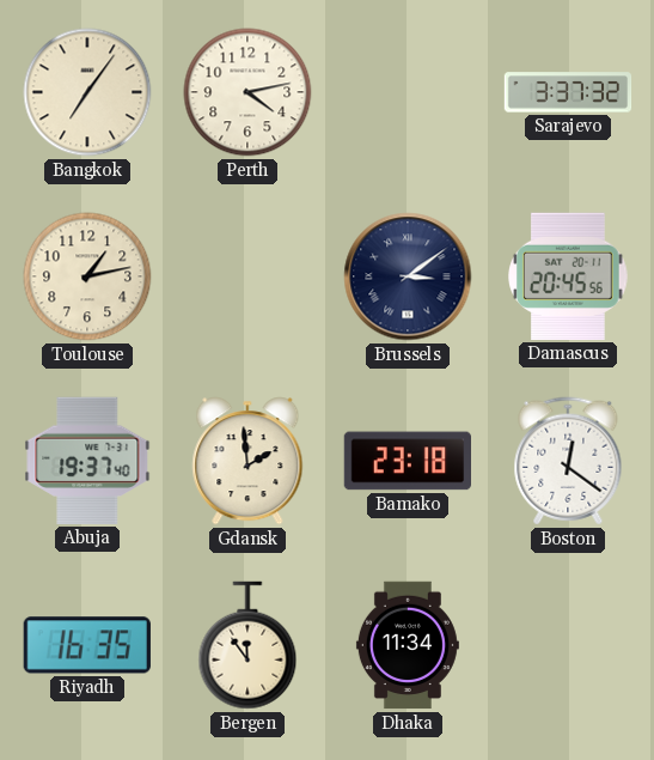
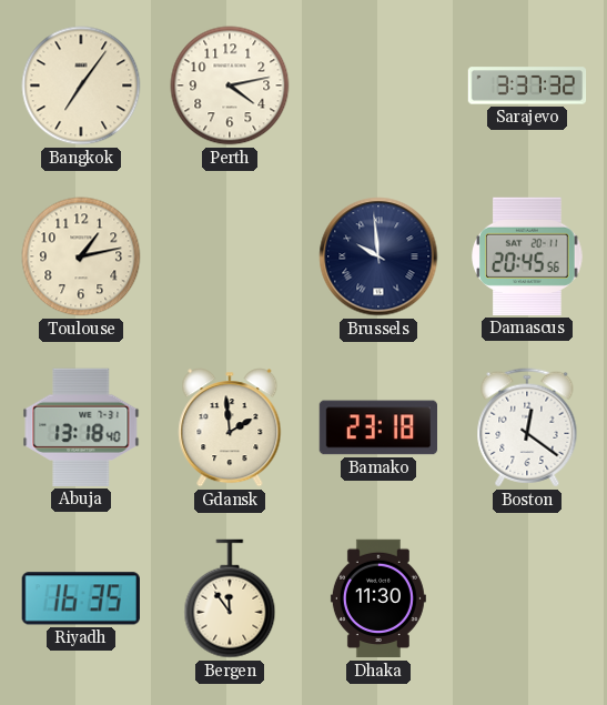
Brussels: 3:09 -> 9:59
Abuja: 19:37 -> 13:18
Dhaka: 11:34 -> 11:30
